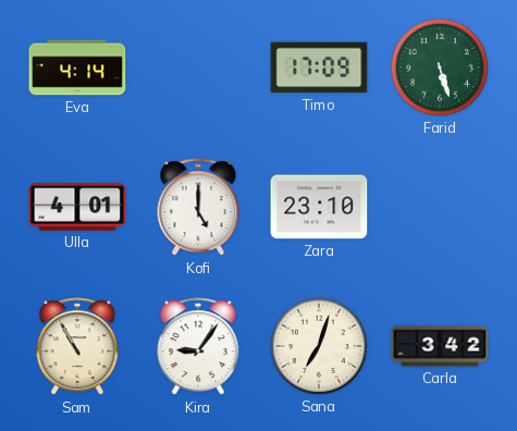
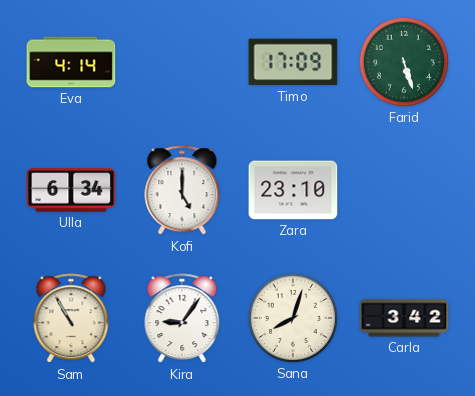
Ulla: 4:01 -> 6:34
Sana: 7:03 -> 8:03
